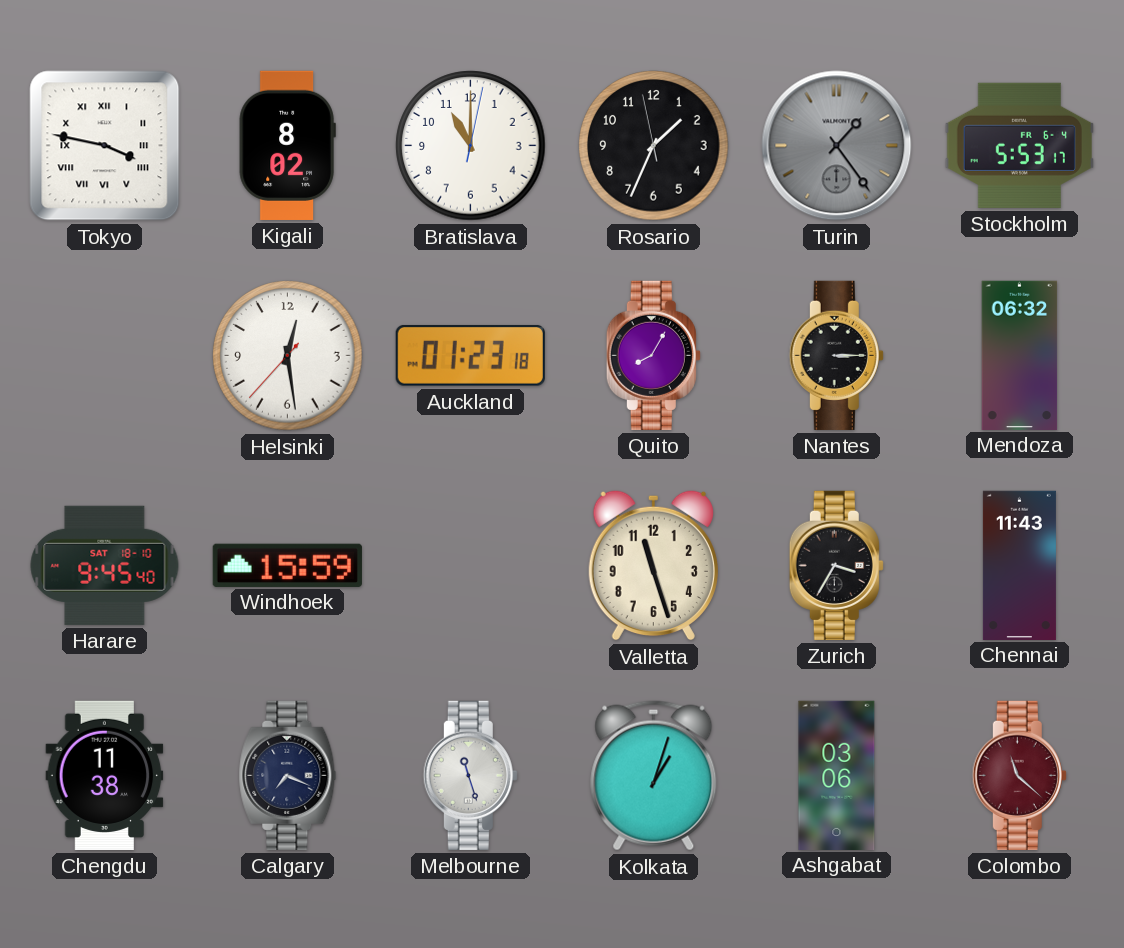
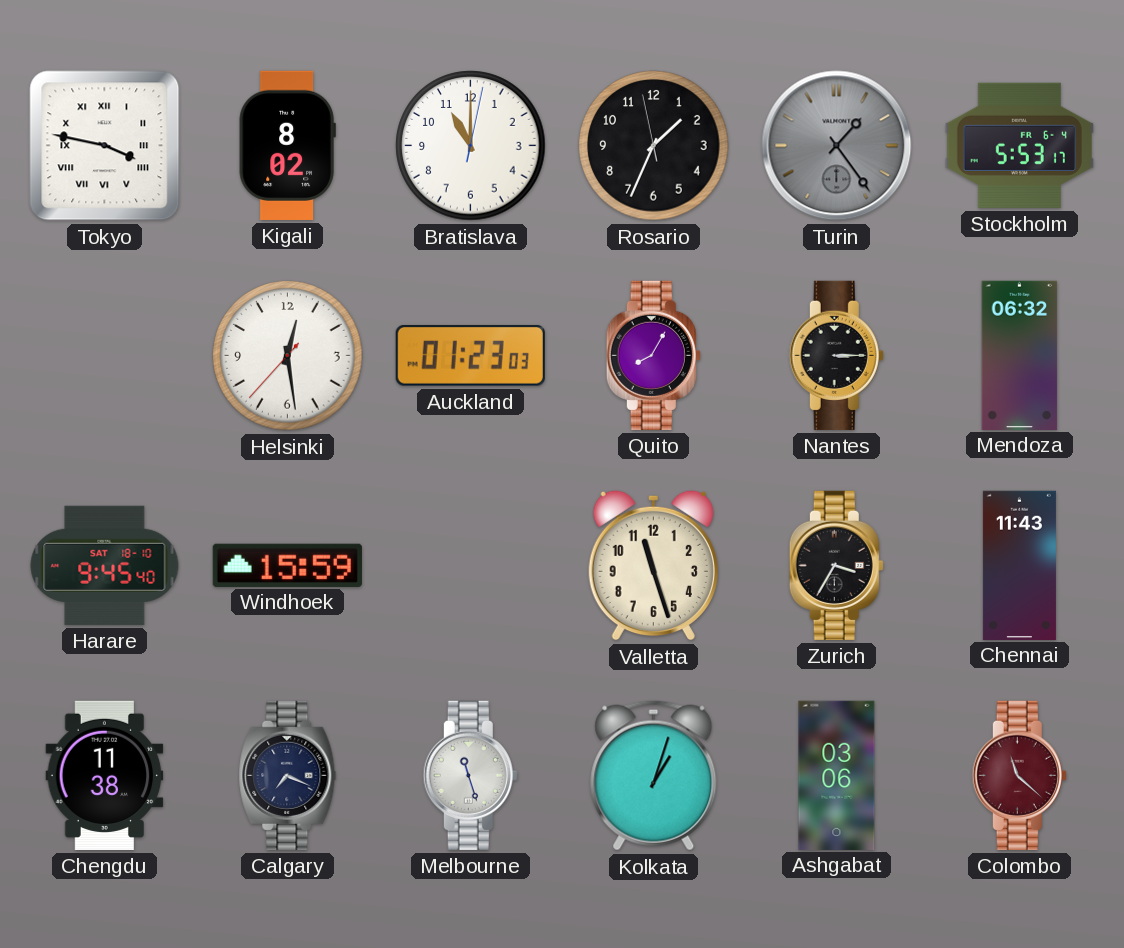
Auckland: 01:23:18 -> 01:23:03
